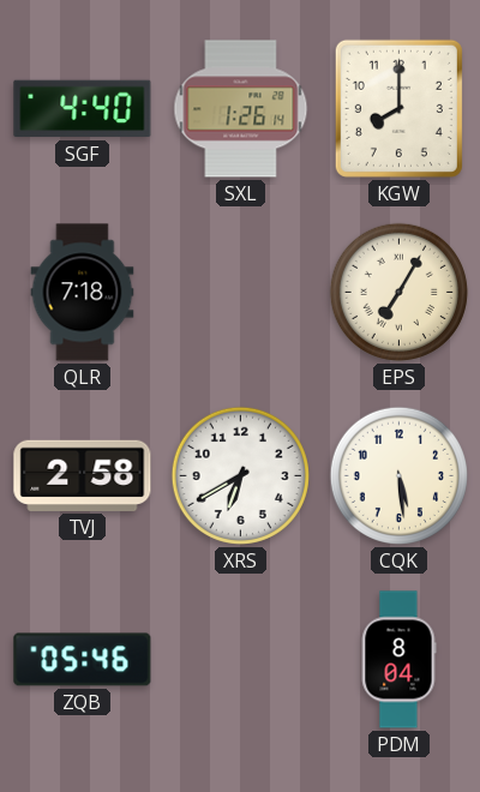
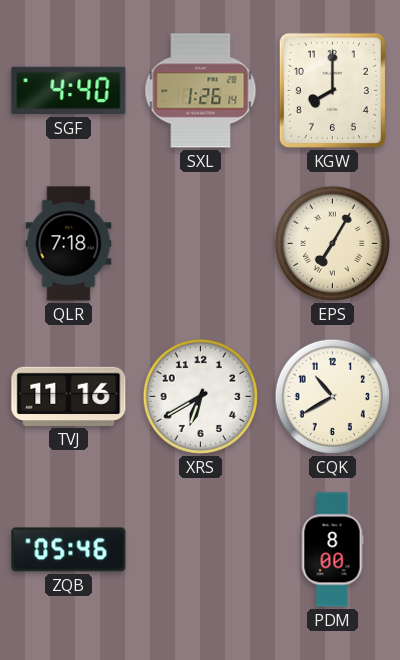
TVJ: 2:58 -> 11:16
CQK: 5:29 -> 10:40
PDM: 8:04 -> 8:00
